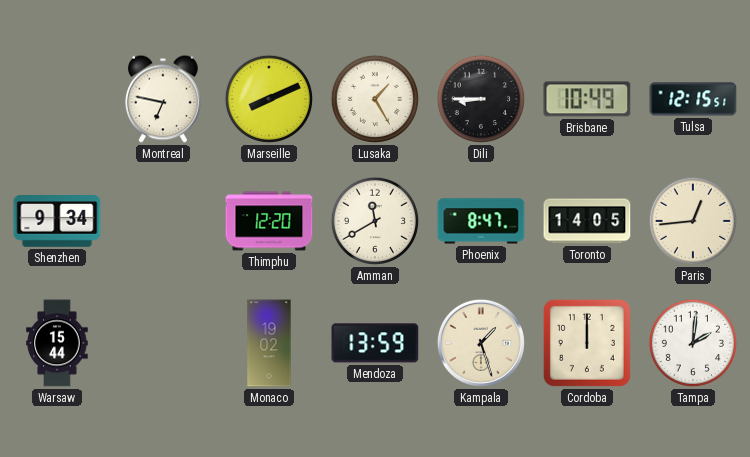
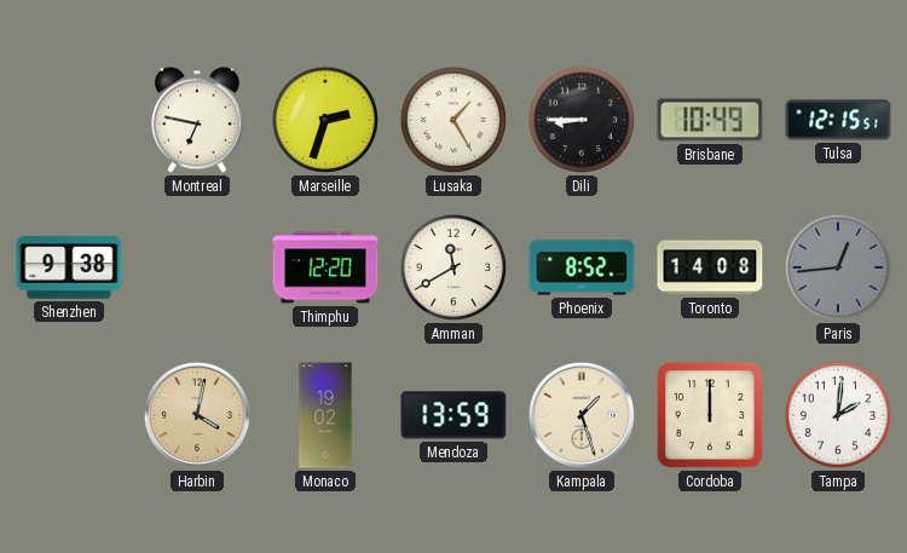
Marseille: 8:11 -> 2:33
Shenzhen: 9:34 -> 9:38
Phoenix: 8:47 -> 8:52
Toronto: 14:05 -> 14:08
Paris dial: cream -> grey
Warsaw: 15:44 -> none
Harbin: none -> 4:02
